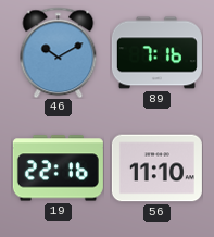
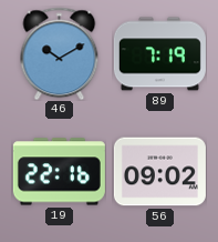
89: 7:16 -> 7:19
56: 11:10 -> 09:02
